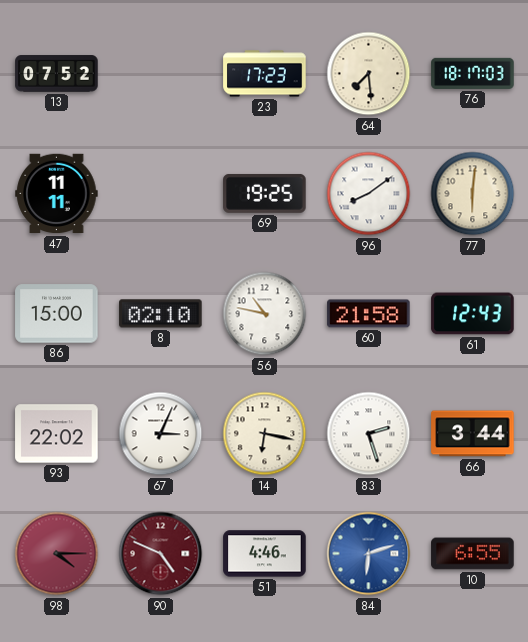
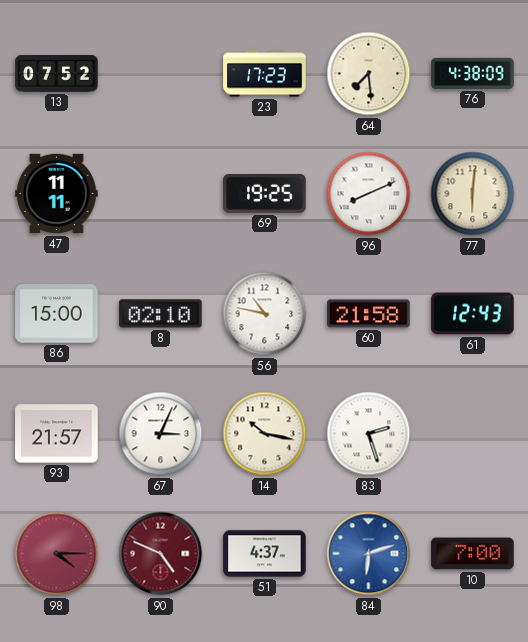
76: 18:17 -> 4:38
96: 8:09 -> 8:11
93: 22:02 -> 21:57
14: 6:17 -> 10:17
66: 3:44 -> none
51: 4:46 -> 4:37
10: 6:55 -> 7:00
